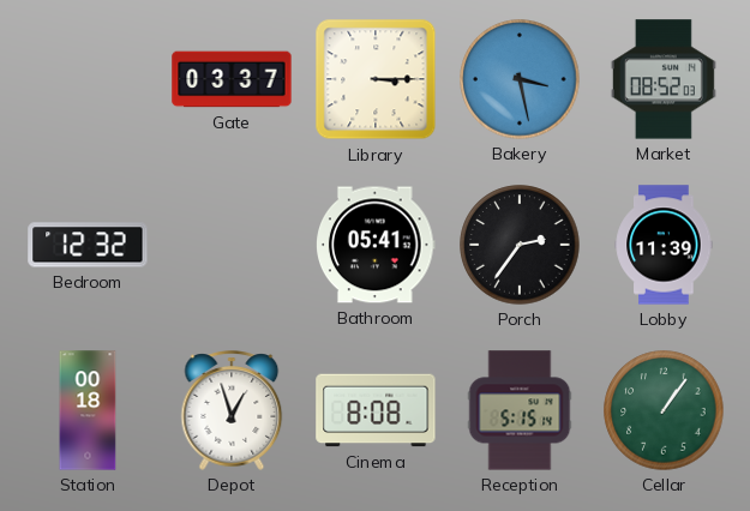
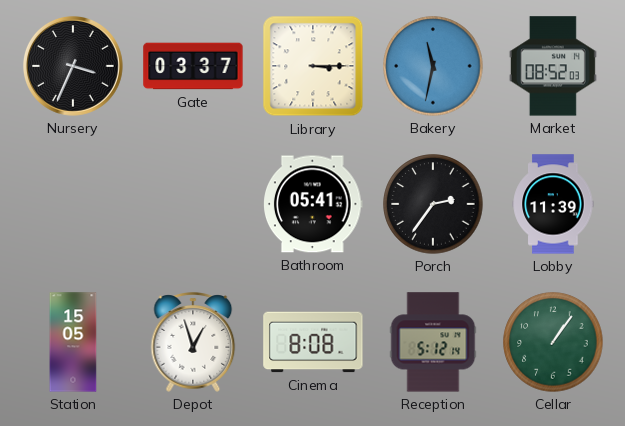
Nursery: none -> 3:34
Bakery: 3:28 -> 11:32
Bedroom: 12:32 -> none
Station: 00:18 -> 15:05
Reception: 5:15 -> 5:12
